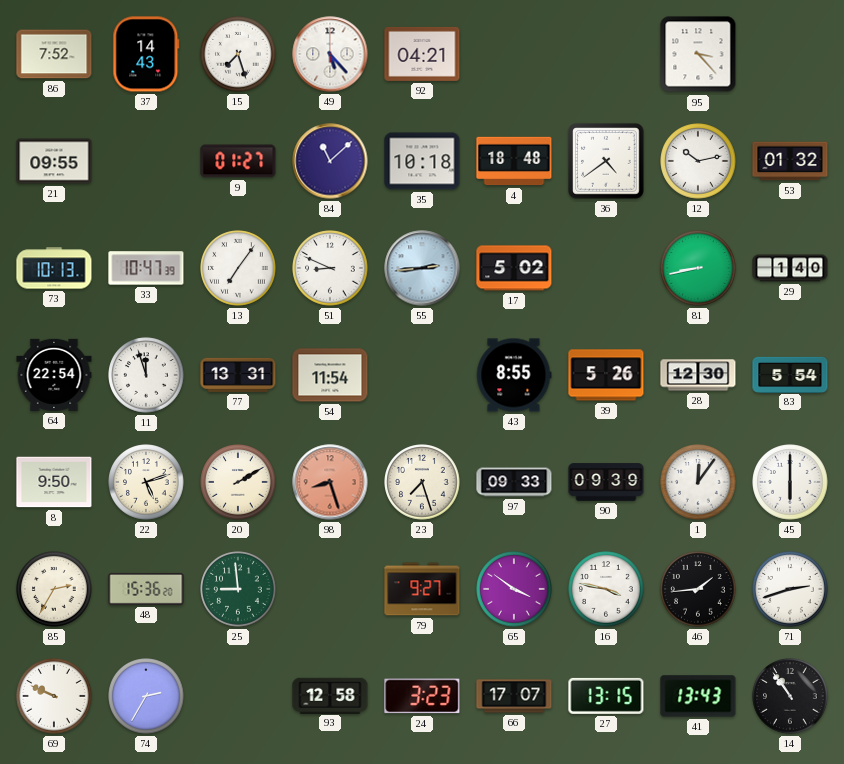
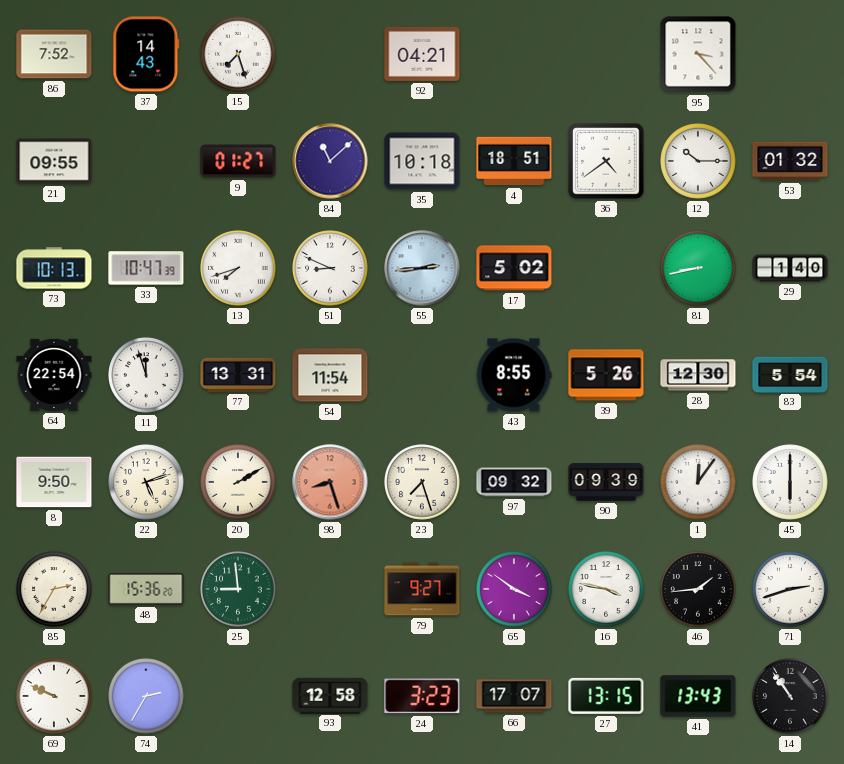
49: 5:23 -> none
4: 18:48 -> 18:51
12: 10:13 -> 10:15
13: 7:06 -> 7:42
97: 09:33 -> 09:32
